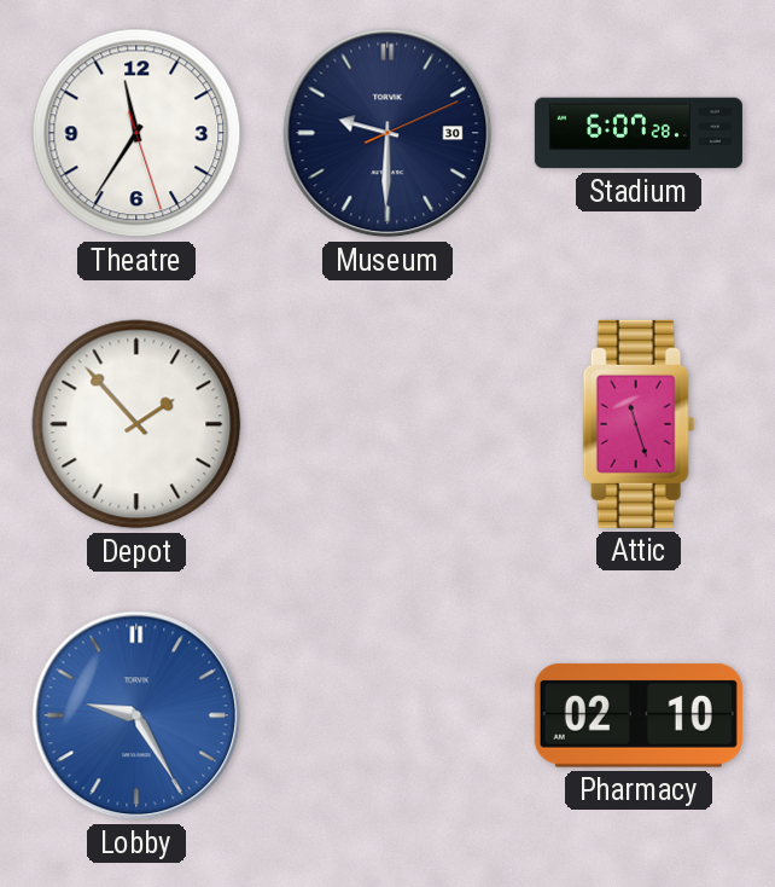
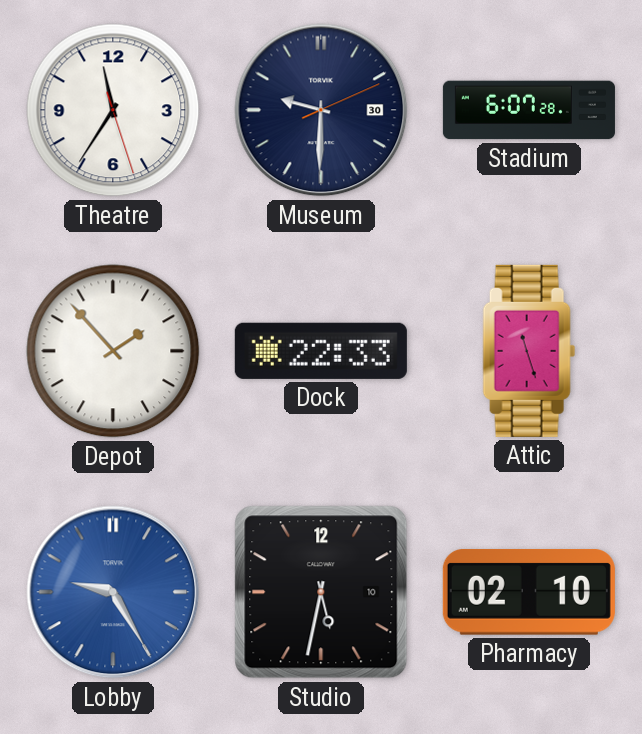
Dock: none -> 22:33
Studio: none -> 5:32
